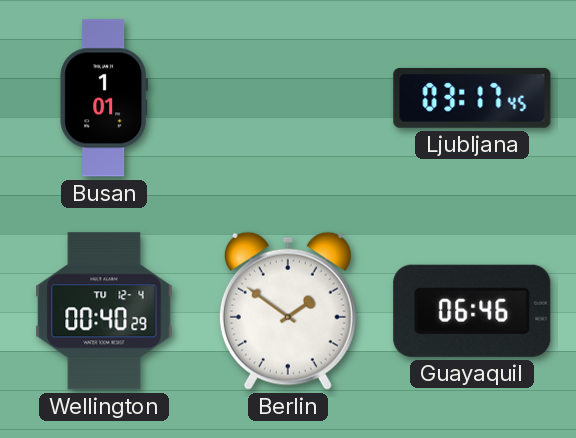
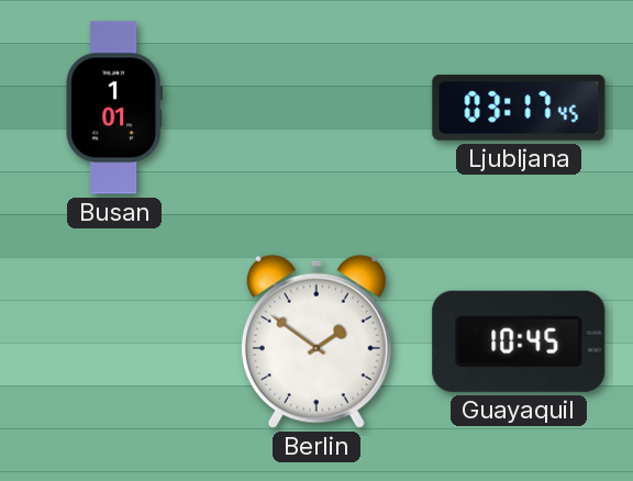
Wellington: 00:40 -> none
Guayaquil: 06:46 -> 10:45
